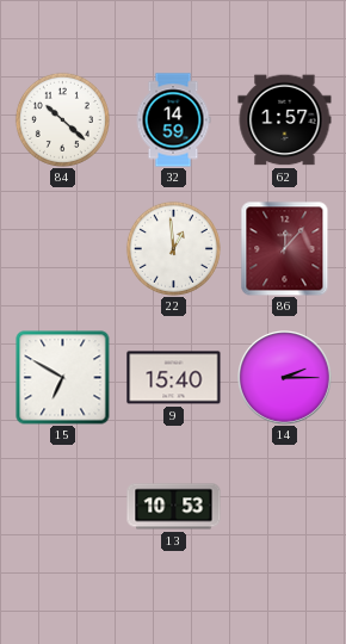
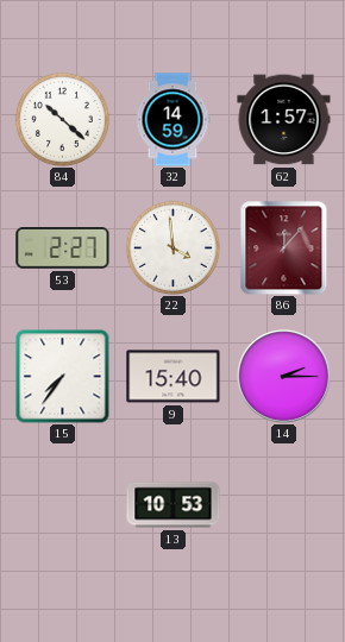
53: none -> 2:27
22: 12:59 -> 3:59
15: 6:50 -> 7:36
